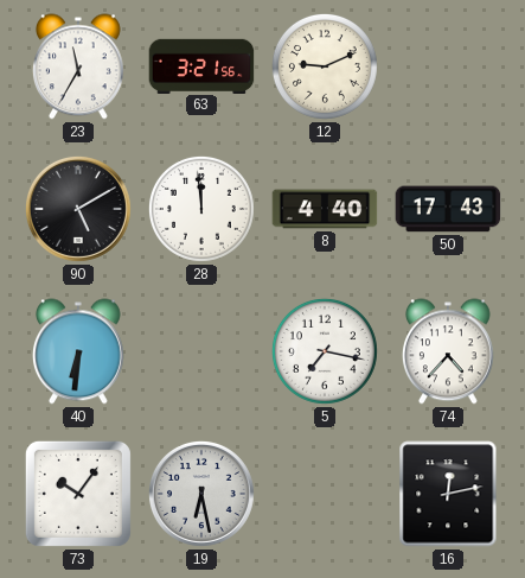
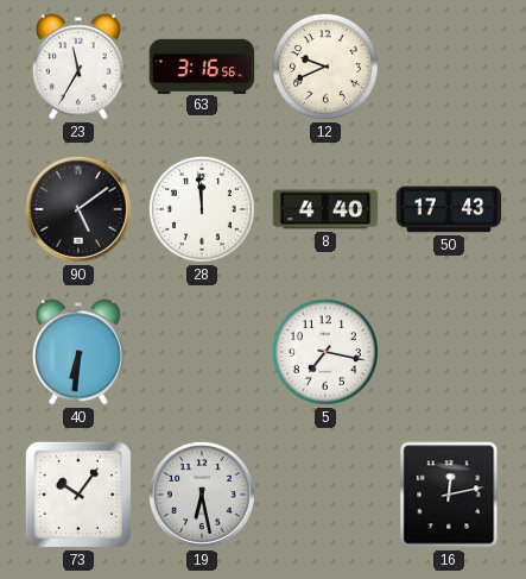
63: 3:21 -> 3:16
12: 9:11 -> 9:41
90: 5:10 -> 5:09
74: 4:37 -> none
